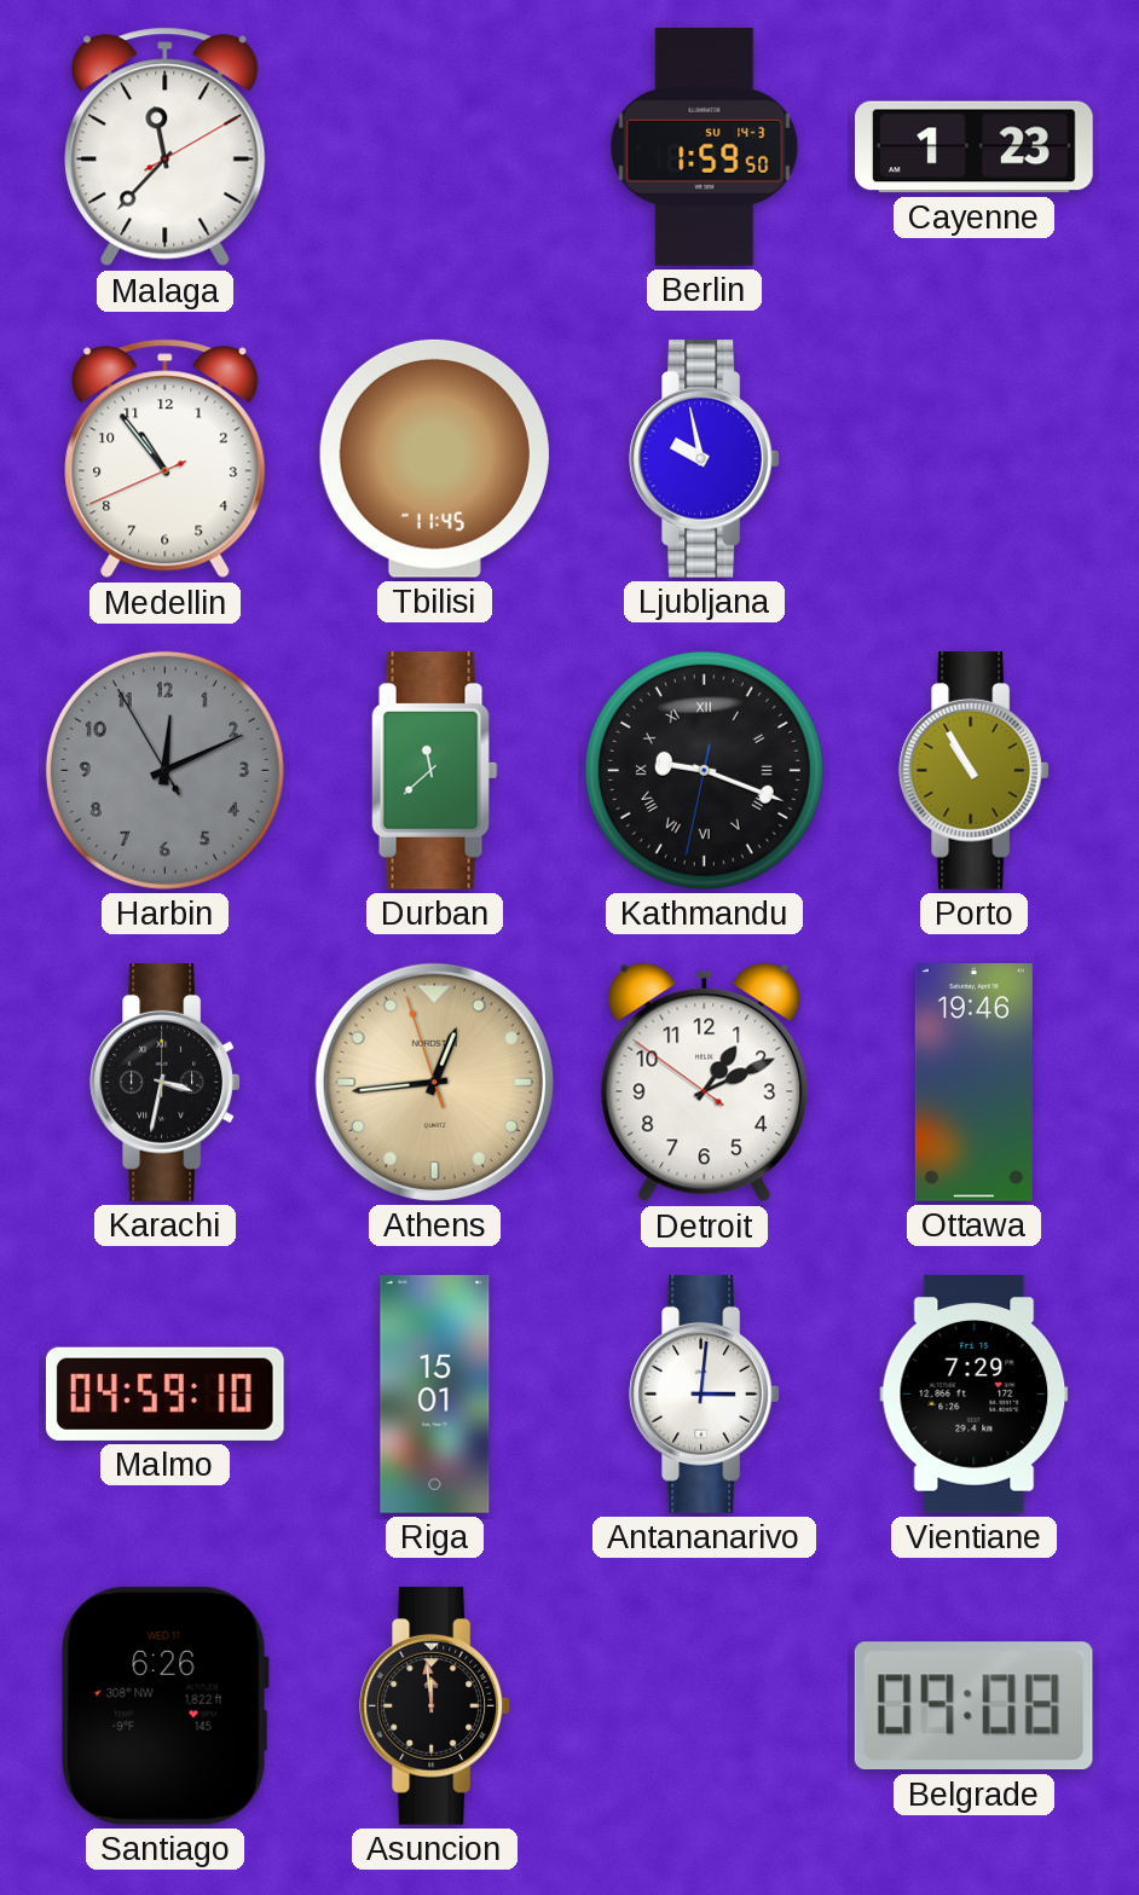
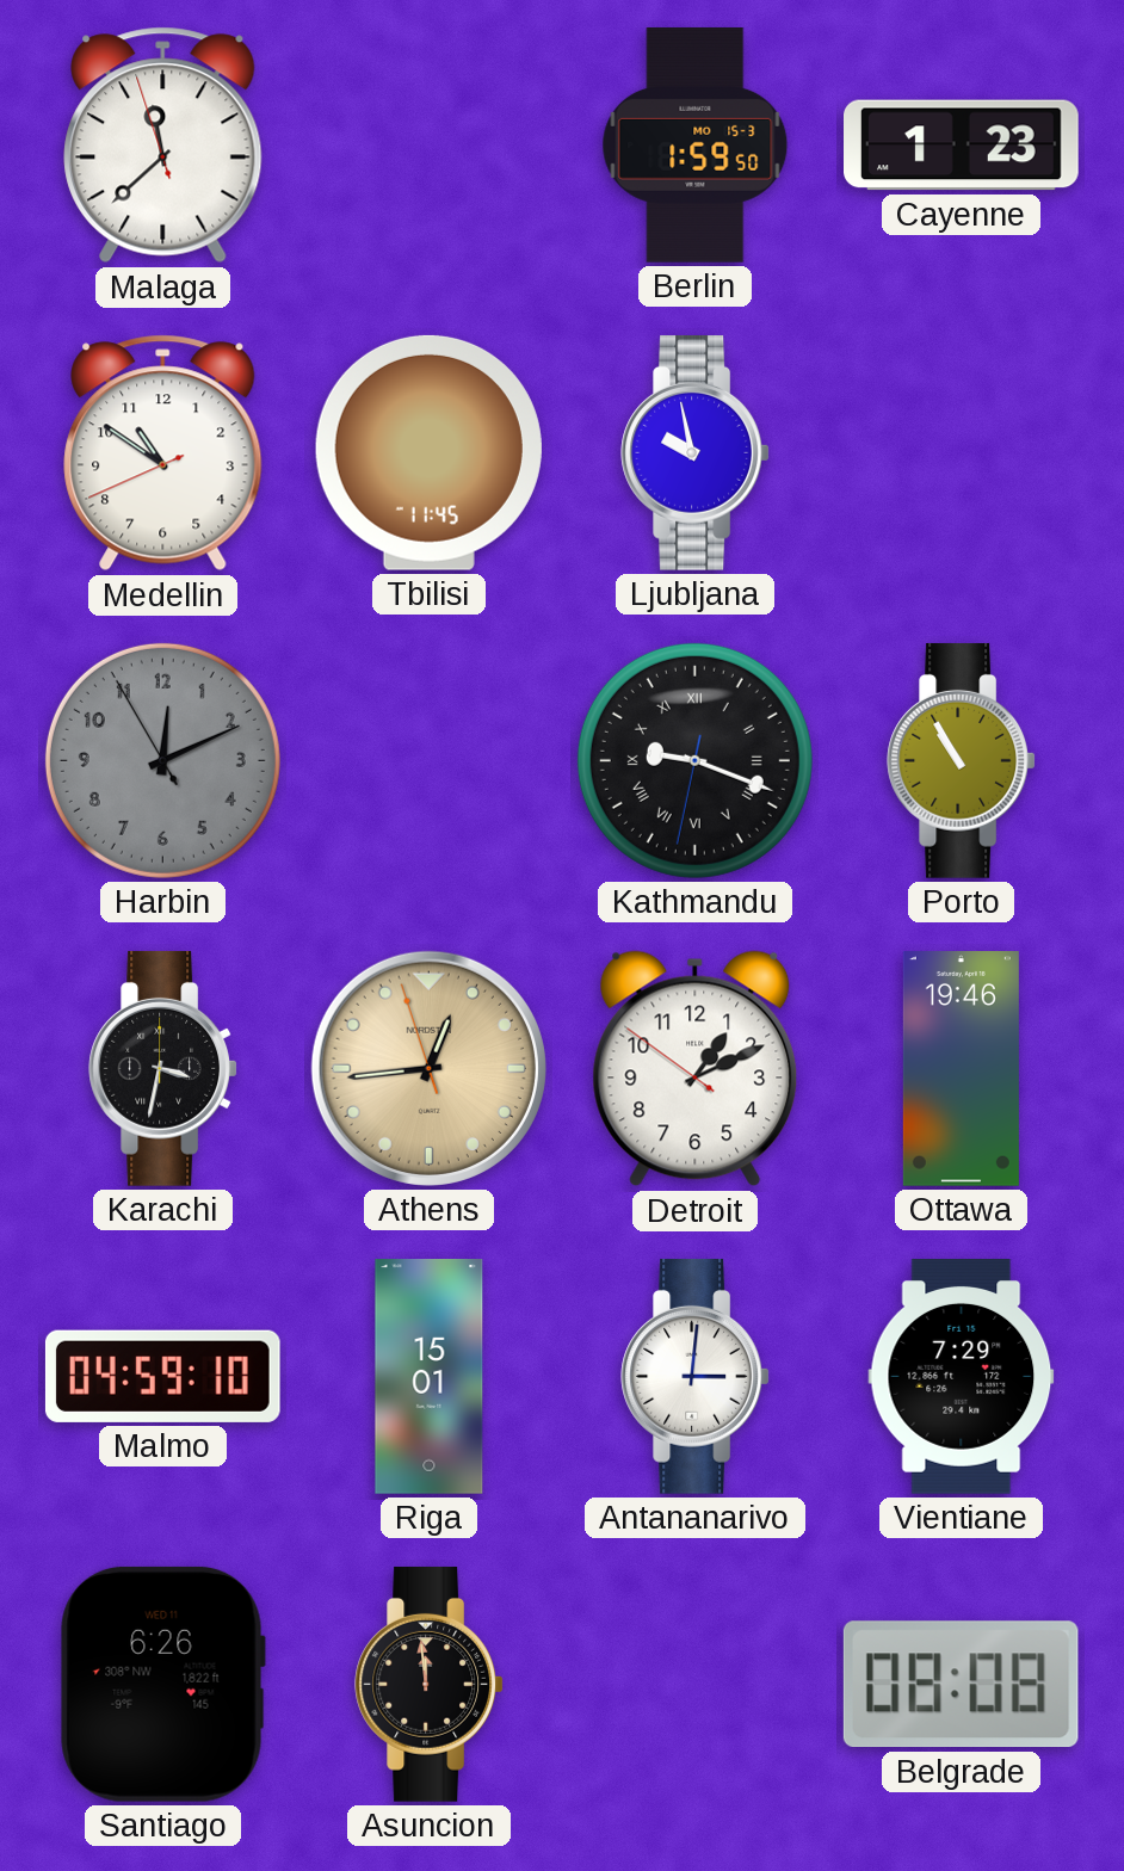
Malaga: 11:37:10 -> 11:37:57
Berlin date: SU 14-3 -> MO 15-3
Medellin: 10:53 -> 10:50
Durban: 11:38 -> none
Belgrade: 09:08 -> 08:08
